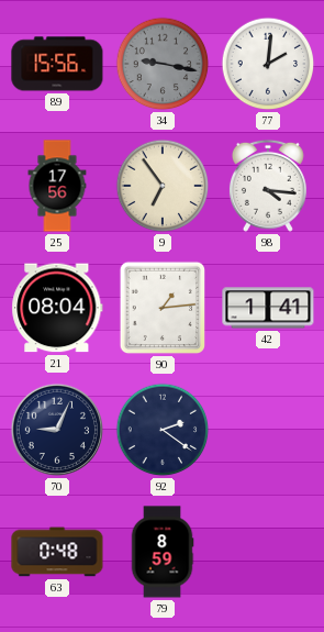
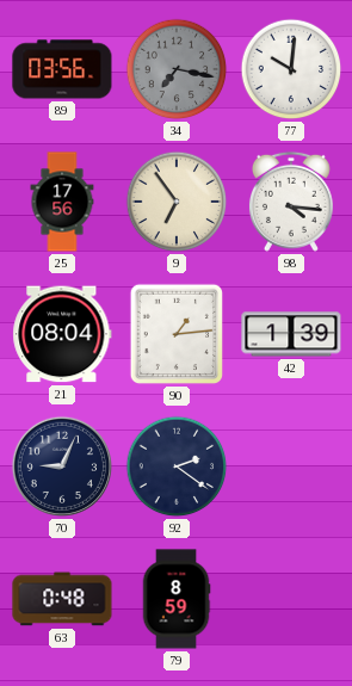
89: 15:56 -> 03:56
34: 9:17 -> 7:17
77: 2:01 -> 10:01
42: 1:41 -> 1:39
